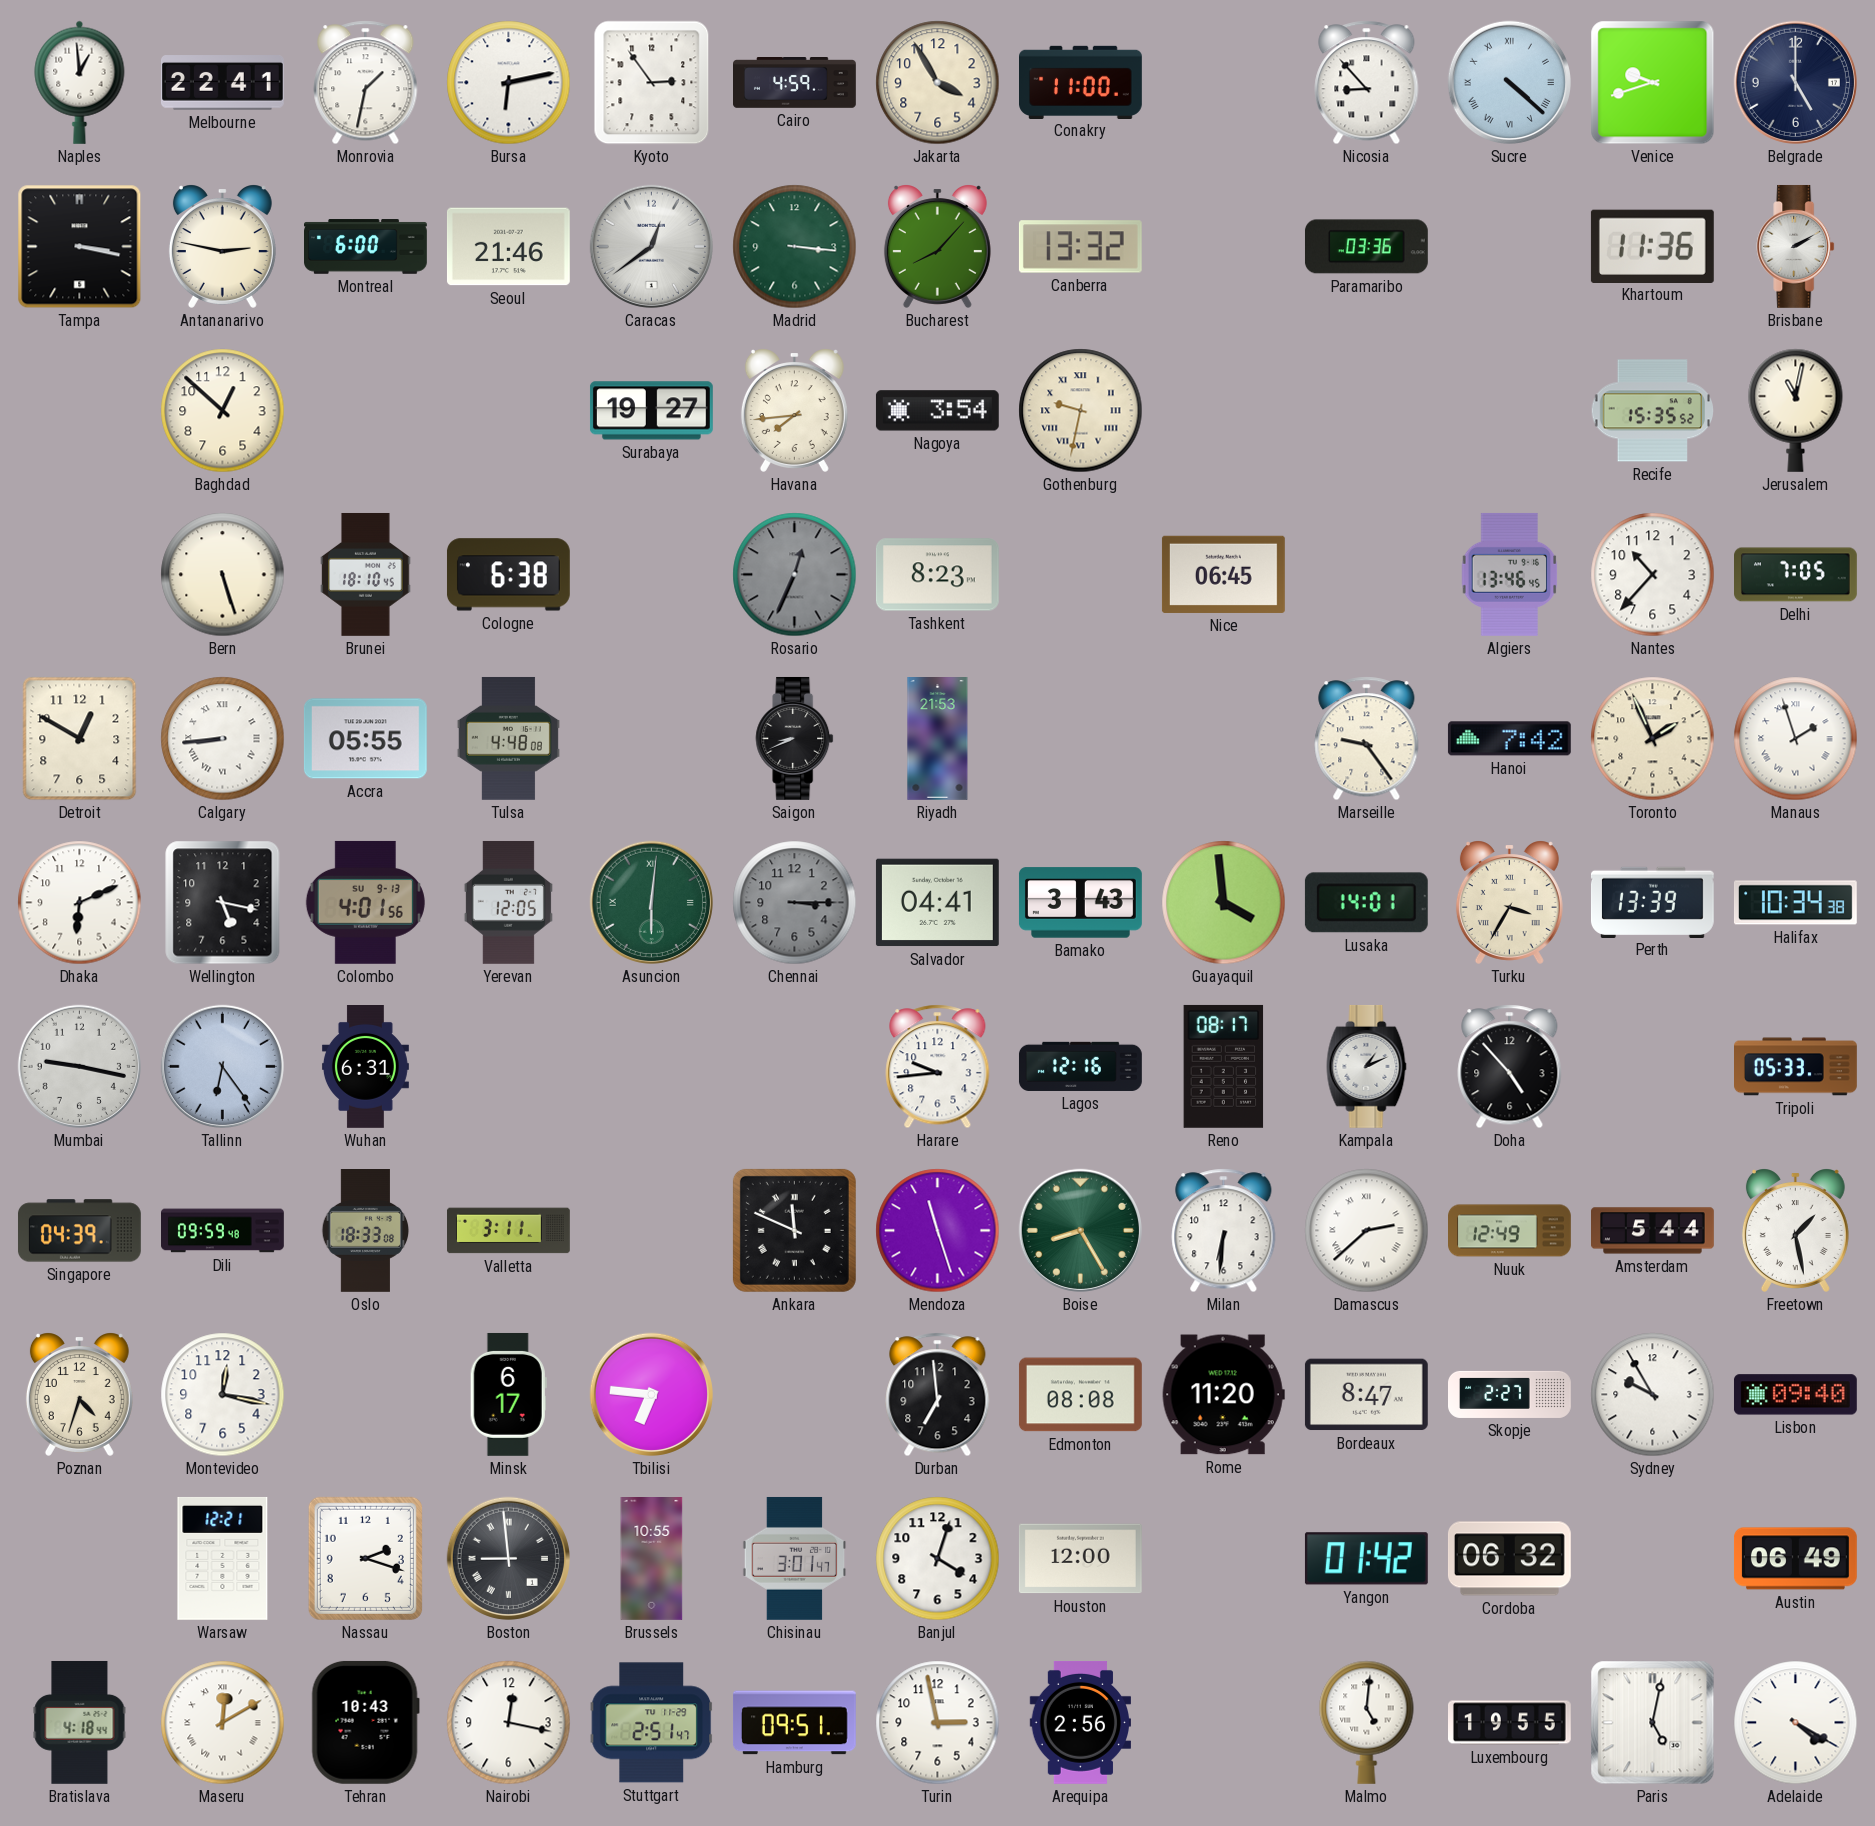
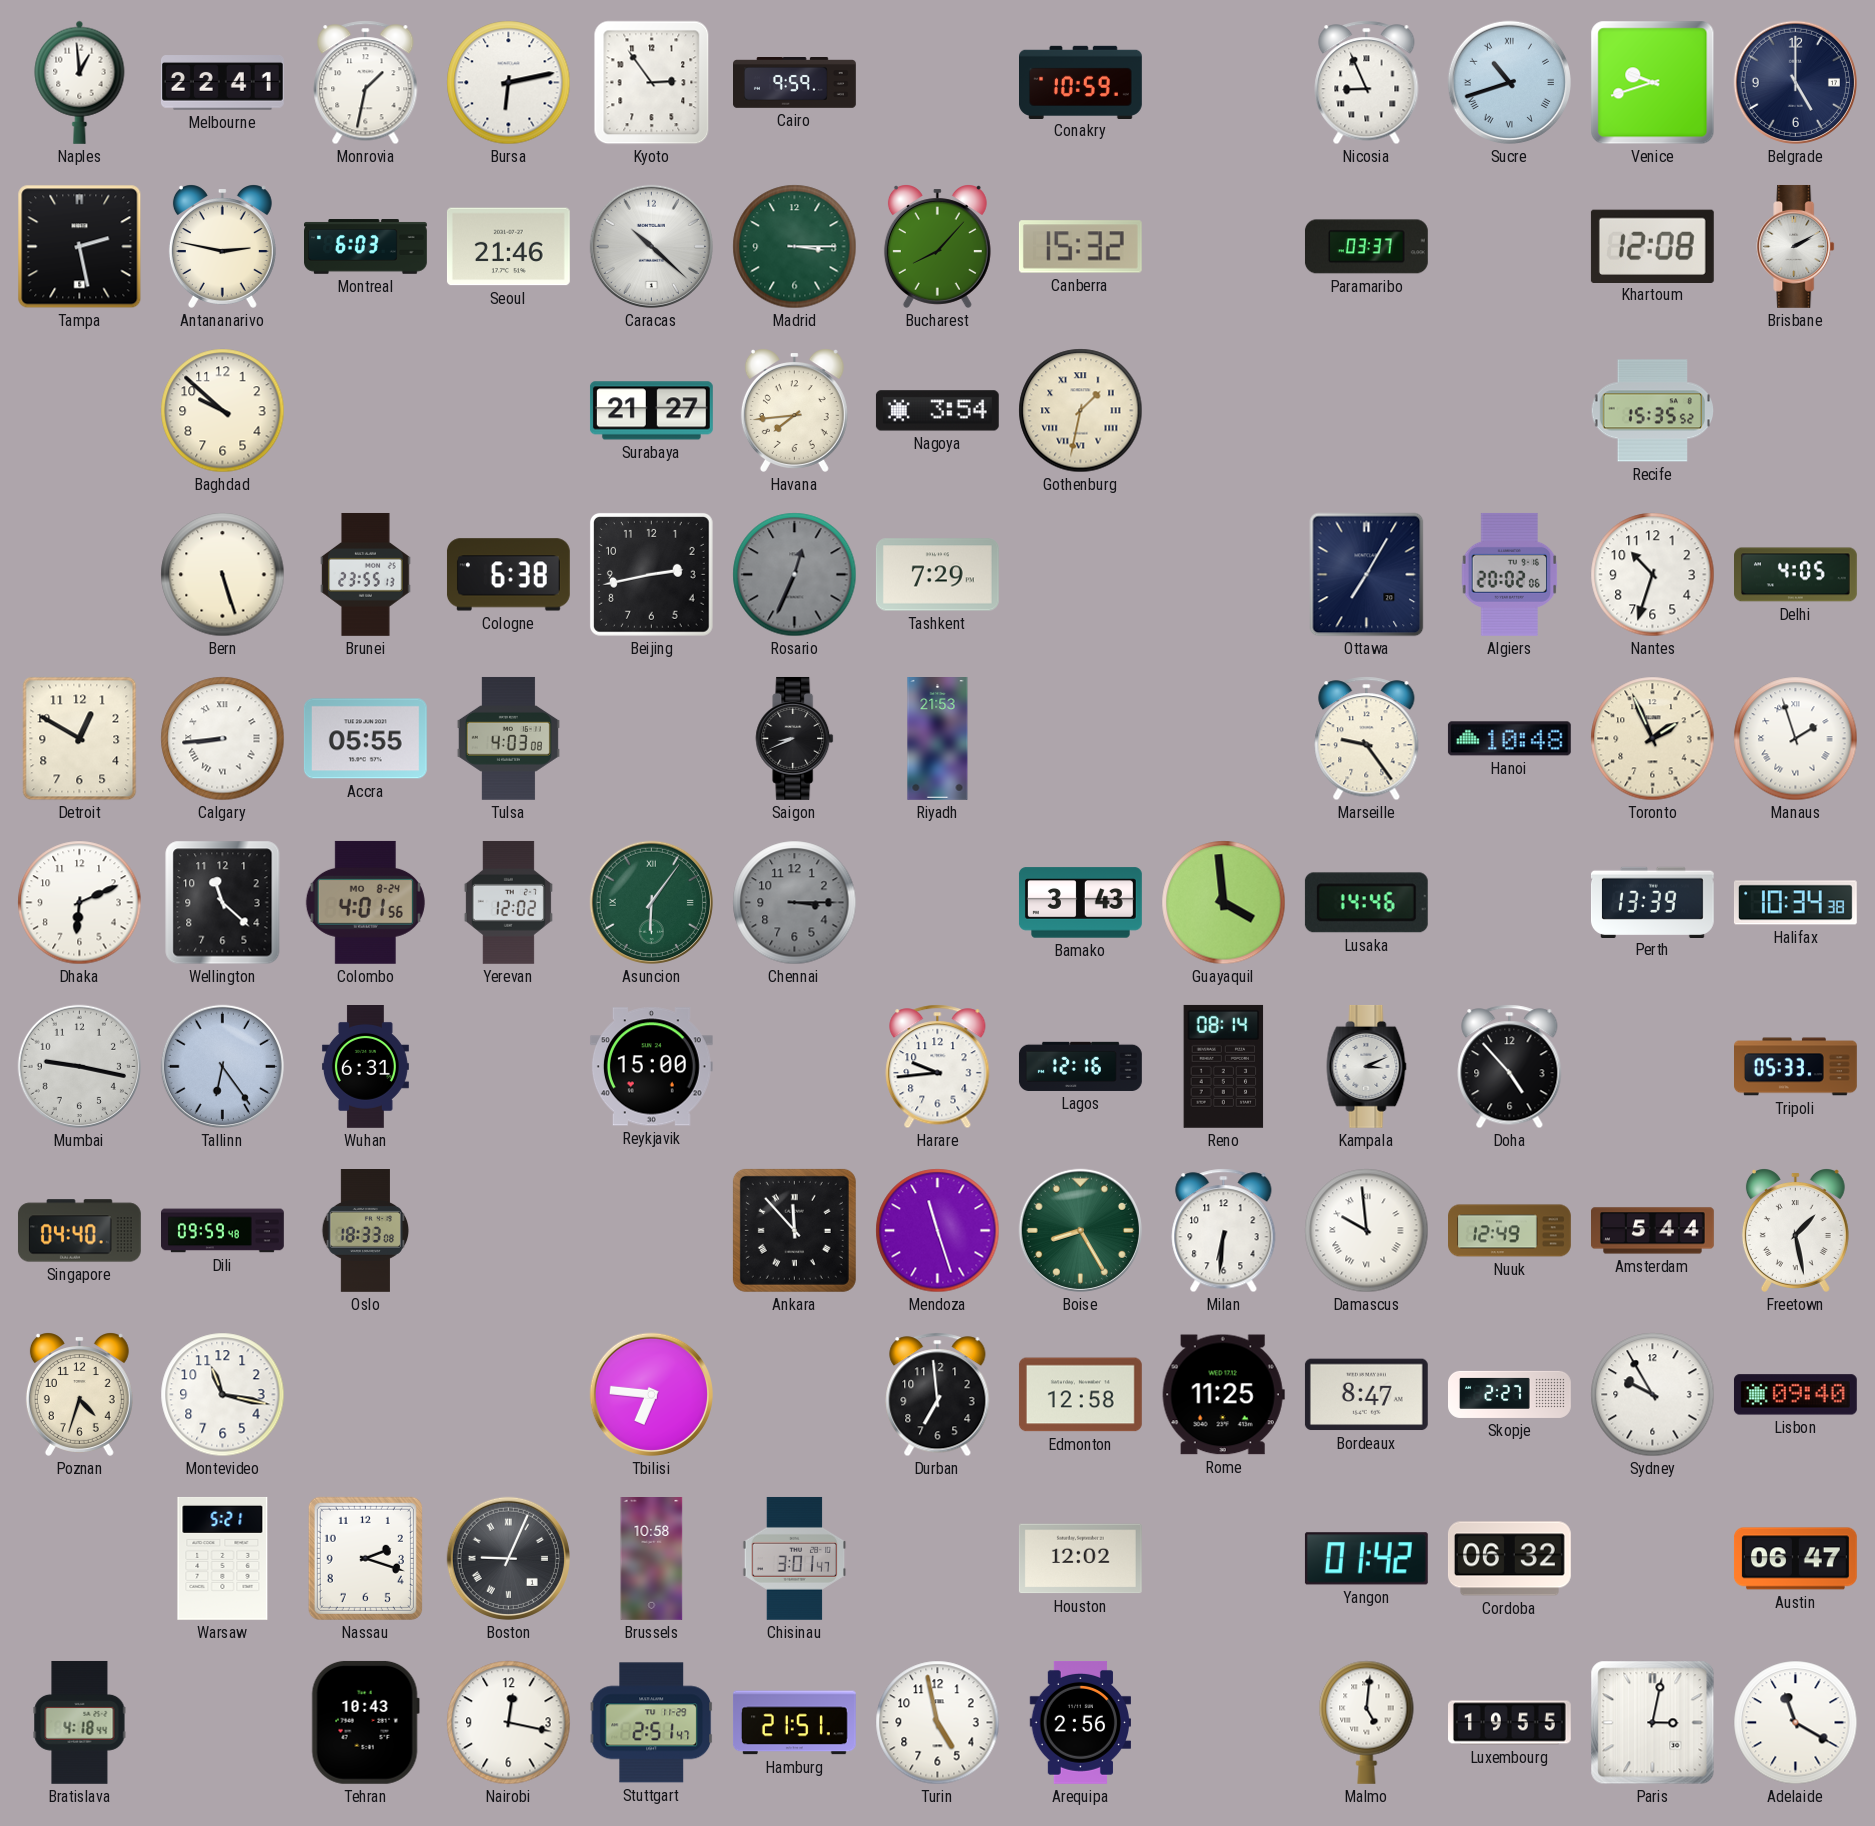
Cairo: 4:59 -> 9:59
Jakarta: 3:55 -> none
Conakry: 11:00 -> 10:59
Nicosia: 8:53 -> 8:56
Sucre: 4:22 -> 10:42
Tampa: 3:17 -> 2:28
Montreal: 6:00 -> 6:03
Caracas: 12:39 -> 10:22
Madrid: 3:16 -> 3:15
Canberra: 13:32 -> 15:32
Paramaribo: 03:36 -> 03:37
Khartoum: 11:36 -> 12:08
Baghdad: 12:52 -> 9:52
Surabaya: 19:27 -> 21:27
Gothenburg: 9:32 -> 1:32
Jerusalem: 11:02 -> none
Brunei: 18:10 -> 23:55
Beijing: none -> 2:43
Tashkent: 8:23 -> 7:29
Nice: 06:45 -> none
Ottawa: none -> 7:05
Algiers: 13:46 -> 20:02
Nantes: 10:37 -> 10:33
Delhi: 7:05 -> 4:05
Tulsa: 4:48 -> 4:03
Hanoi: 7:42 -> 10:48
Wellington: 5:17 -> 11:22
Colombo date: SU 9-13 -> MO 8-24
Yerevan: 12:05 -> 12:02
Asuncion: 6:01 -> 6:06
Salvador: 04:41 -> none
Lusaka: 14:01 -> 14:46
Turku: 3:35 -> none
Reykjavik: none -> 15:00
Reno: 08:17 -> 08:14
Kampala: 1:11 -> 3:11
Singapore: 04:39 -> 04:40
Valletta: 3:11 -> none
Ankara: 11:49 -> 11:53
Damascus: 2:38 -> 9:59
Montevideo: 12:17 -> 11:17
Minsk: 6:17 -> none
Edmonton: 08:08 -> 12:58
Rome: 11:20 -> 11:25
Warsaw: 12:21 -> 5:21
Boston: 8:59 -> 9:04
Brussels: 10:55 -> 10:58
Banjul: 4:03 -> none
Houston: 12:00 -> 12:02
Austin: 06:49 -> 06:47
Maseru: 12:10 -> none
Hamburg: 09:51 -> 21:51
Turin: 2:58 -> 4:58
Paris: 5:02 -> 3:02
Adelaide: 4:20 -> 11:20
